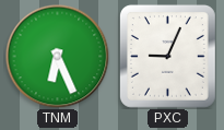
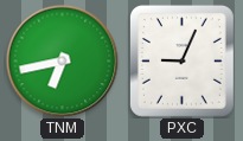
TNM: 6:26 -> 6:43
